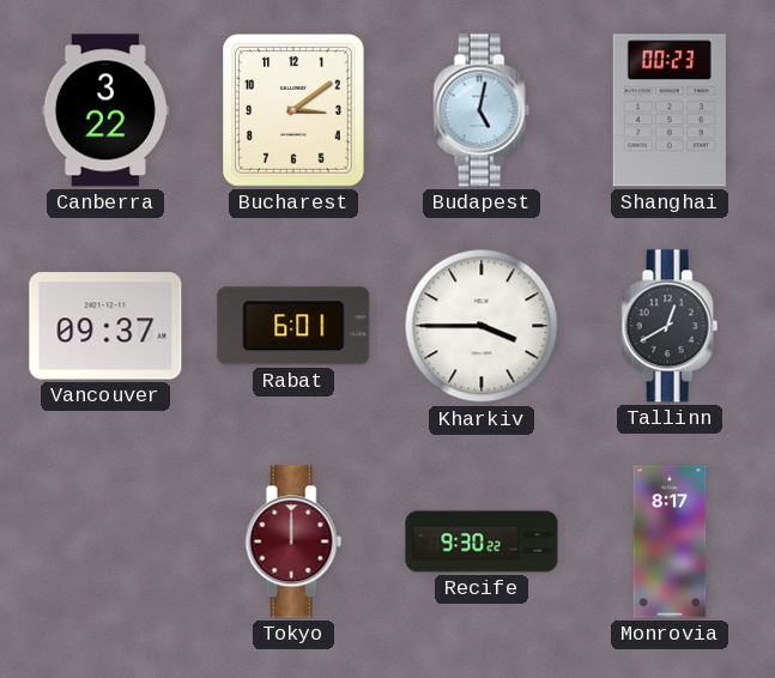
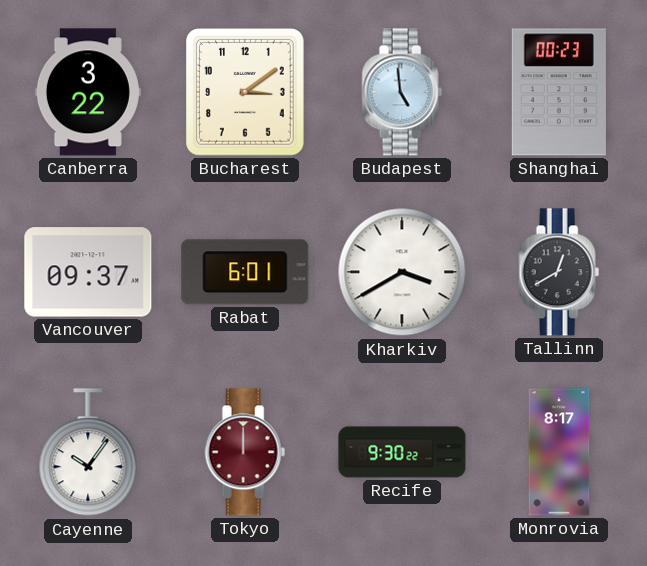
Budapest: 5:02 -> 4:59
Kharkiv: 3:45 -> 3:40
Cayenne: none -> 10:06
